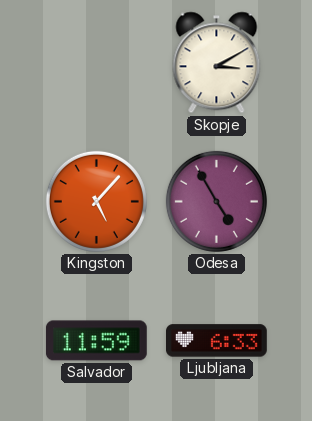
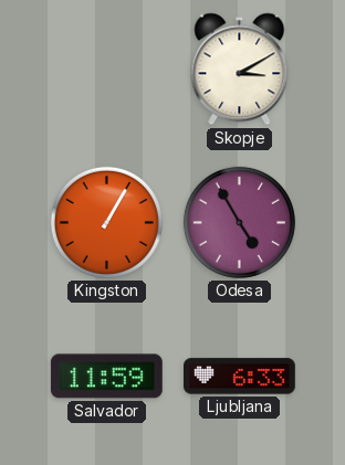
Kingston: 5:07 -> 1:05
